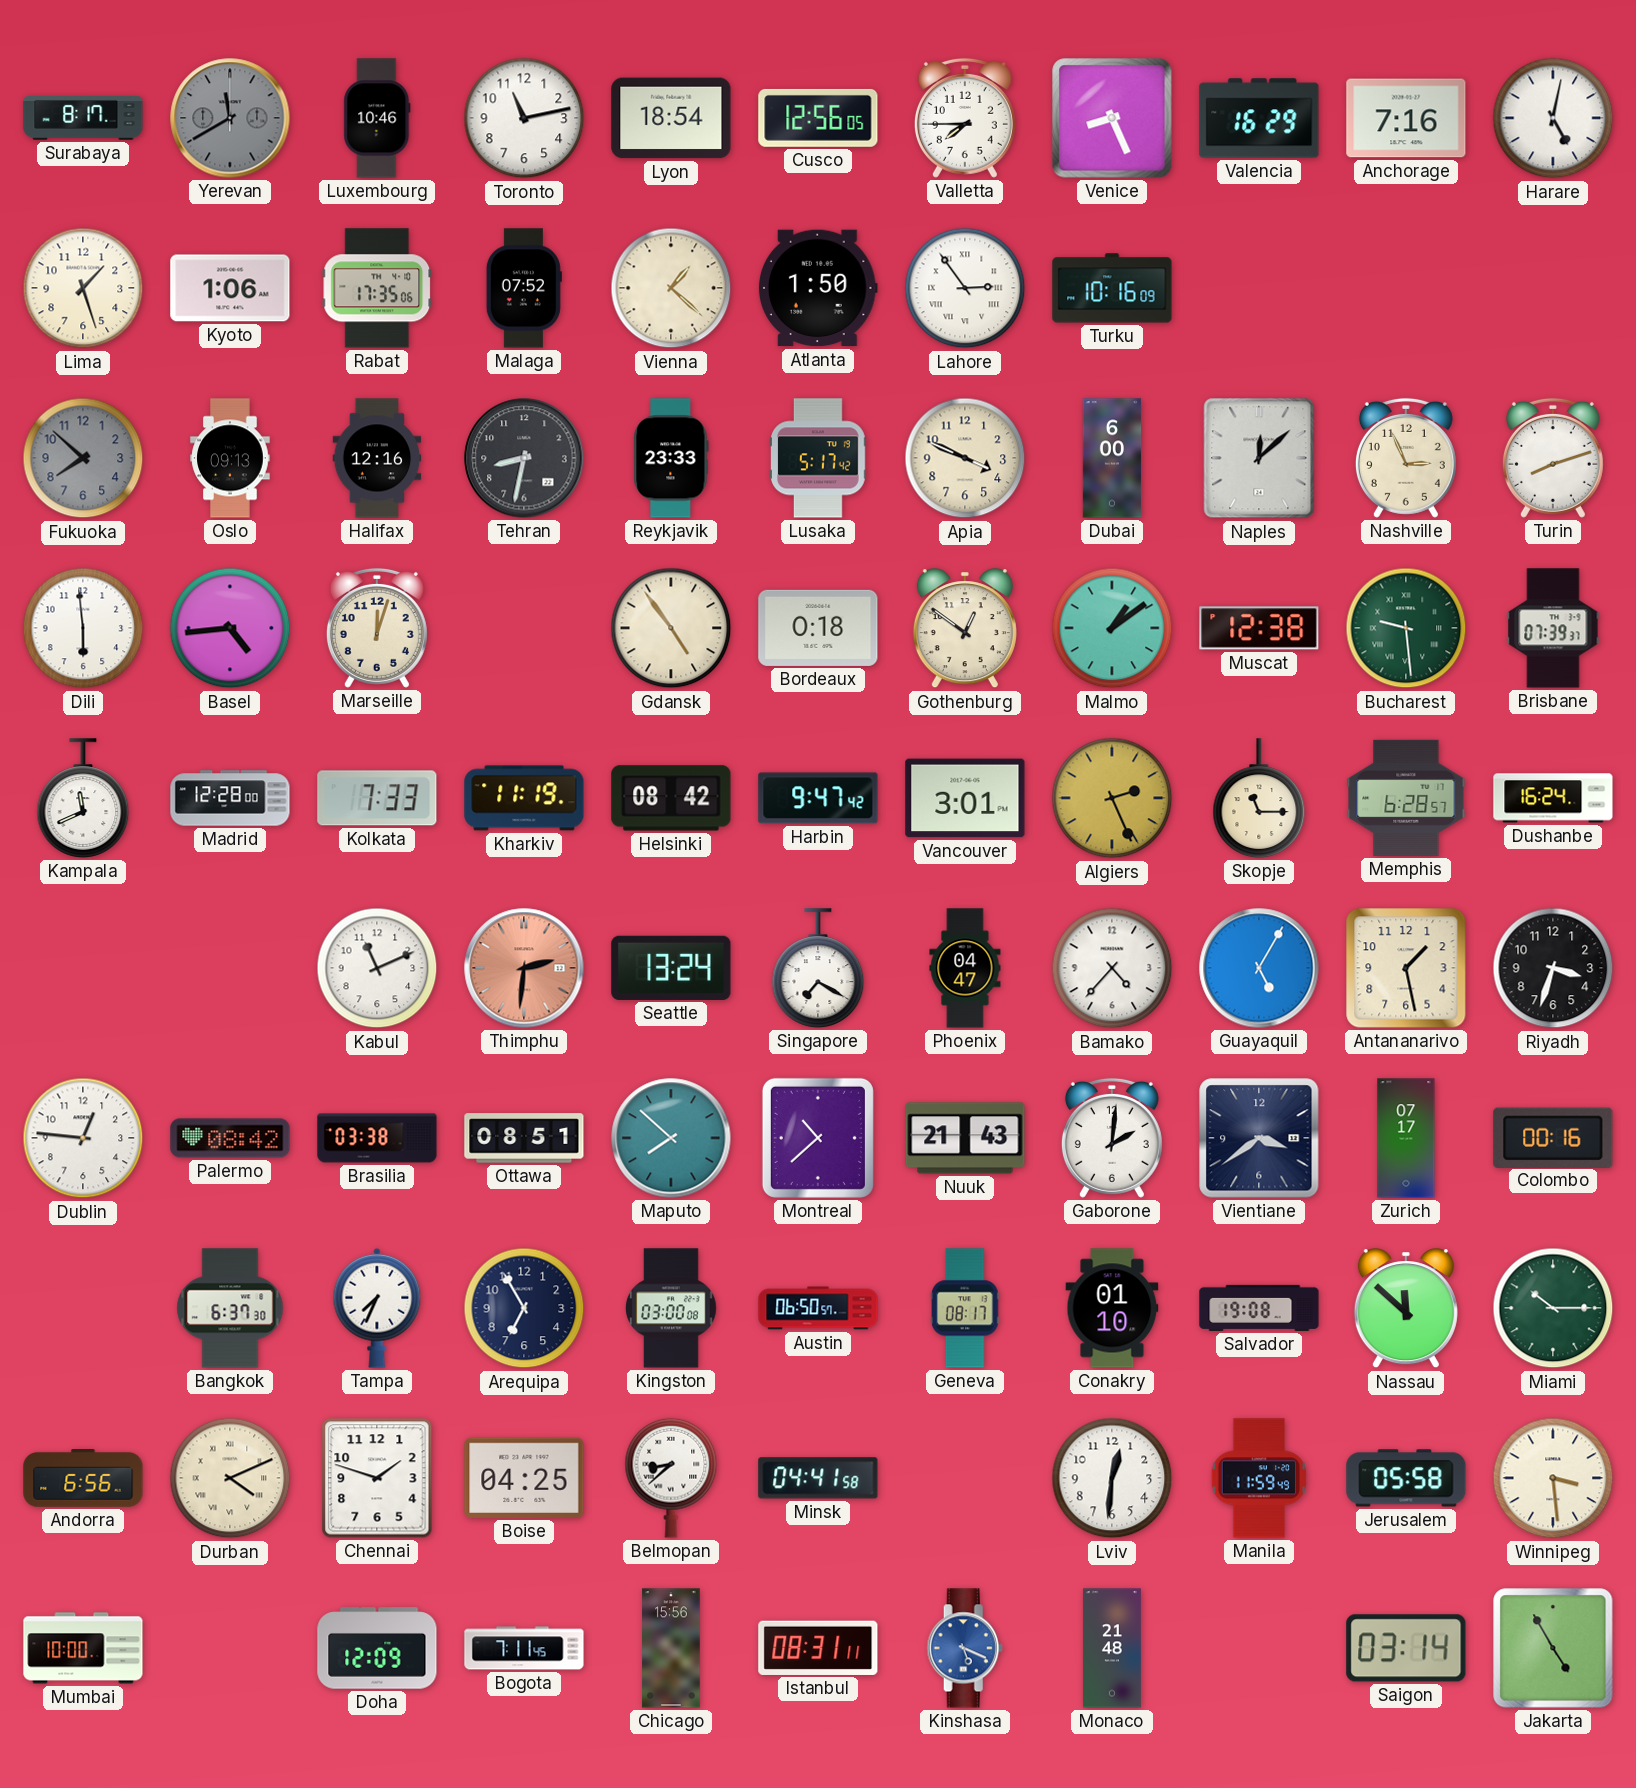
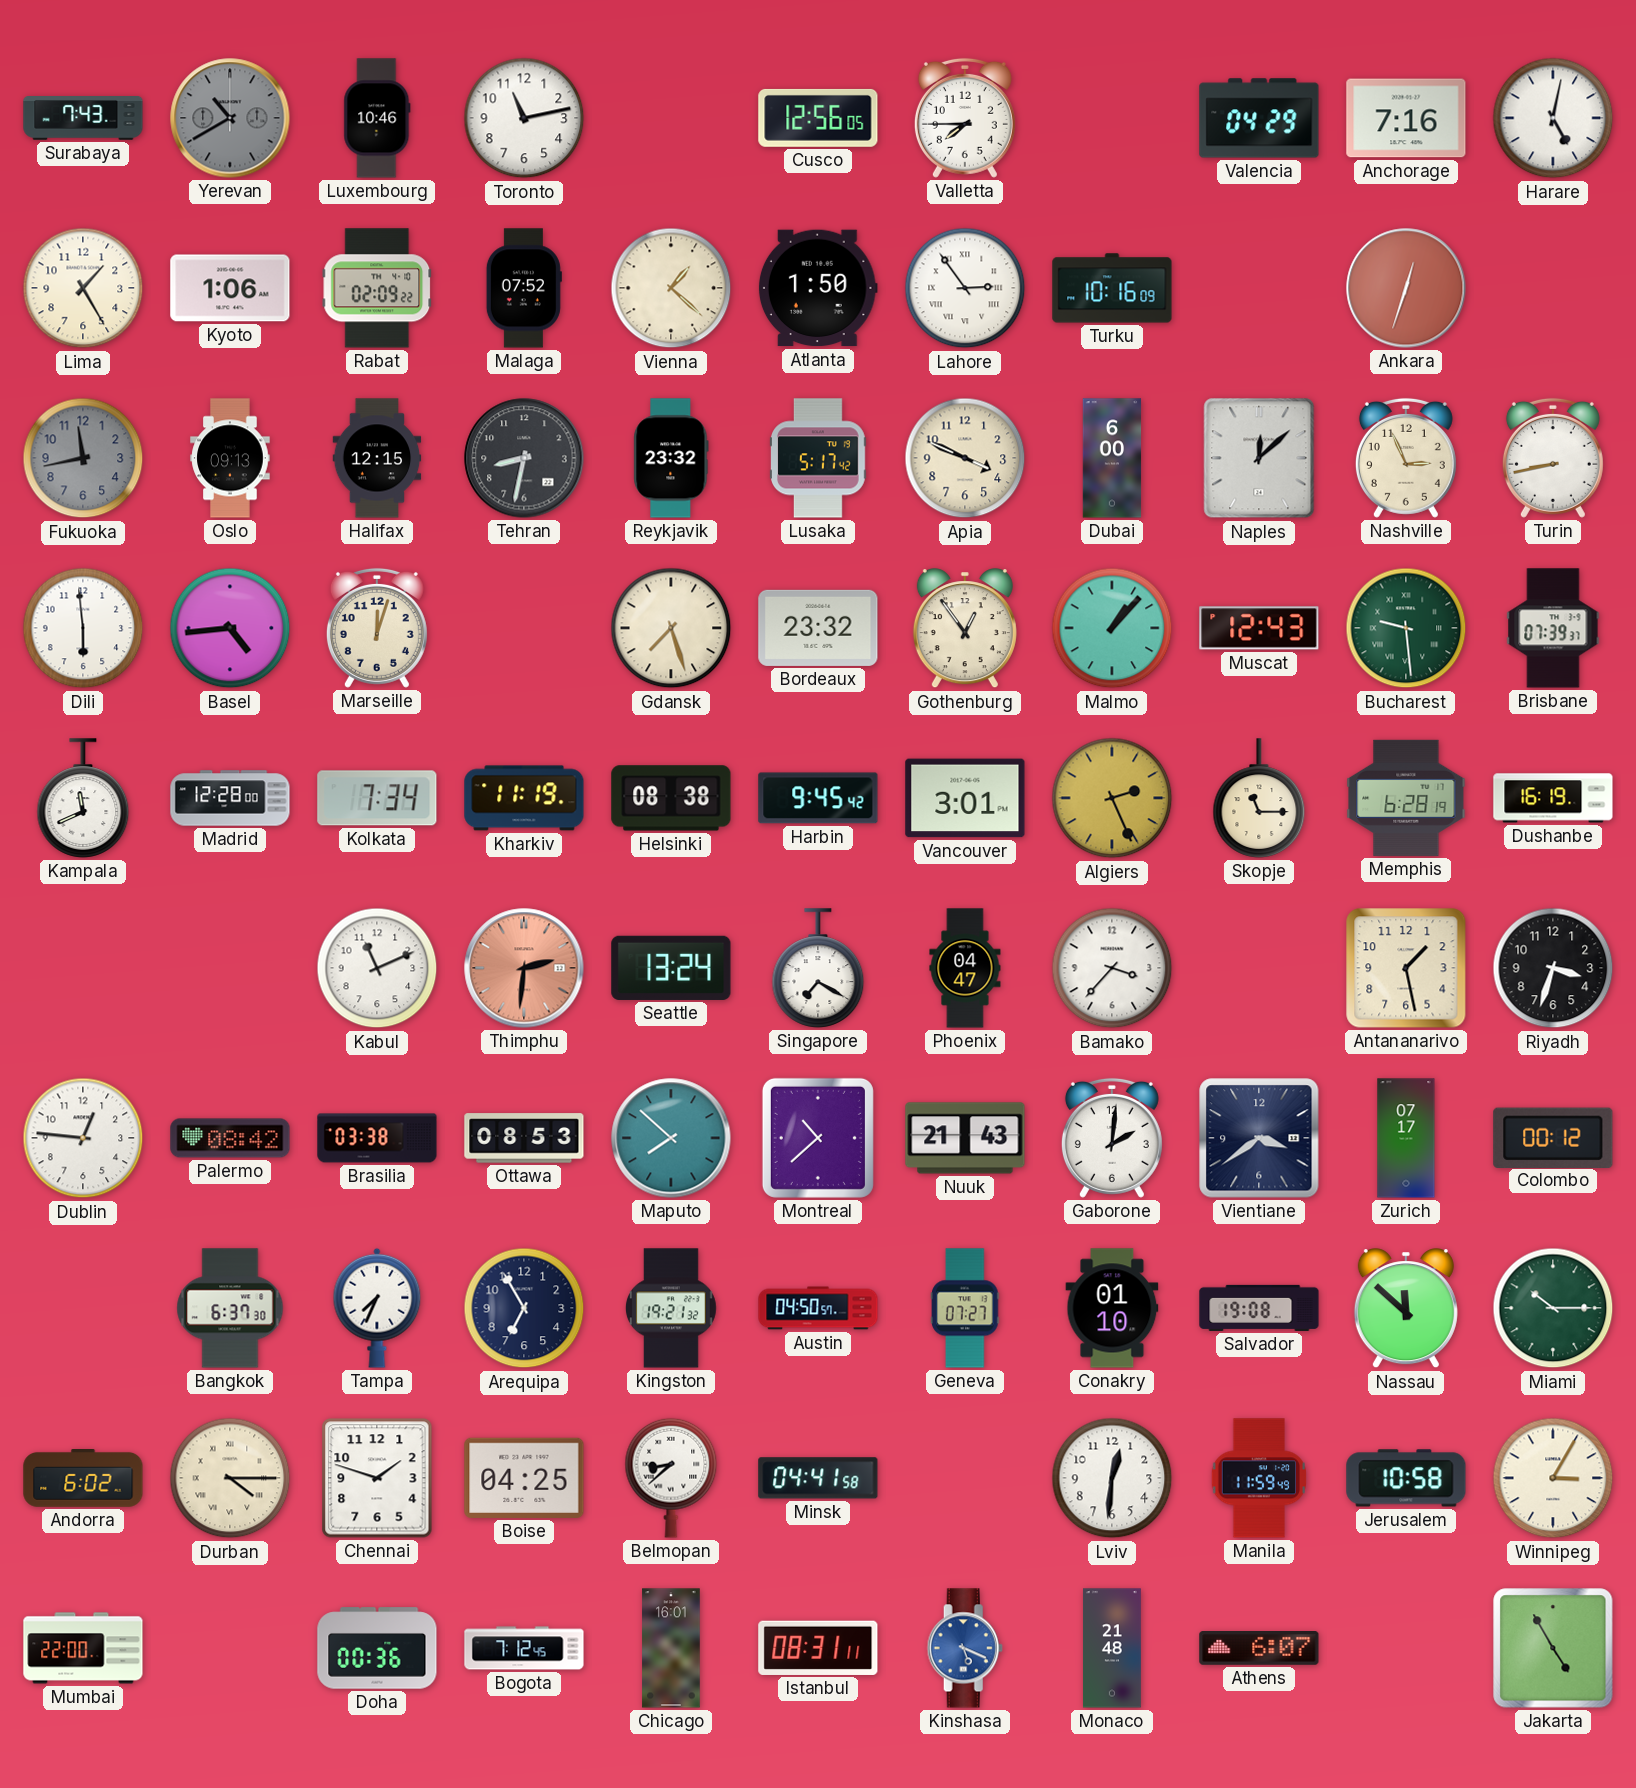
Surabaya: 8:17 -> 7:43
Yerevan: 11:40 -> 10:40
Lyon: 18:54 -> none
Venice: 8:26 -> none
Valencia: 16:29 -> 04:29
Lima: 1:27 -> 1:25
Rabat: 17:35 -> 02:09
Ankara: none -> 12:33
Fukuoka: 7:52 -> 11:43
Halifax: 12:16 -> 12:15
Reykjavik: 23:33 -> 23:32
Turin: 8:12 -> 8:43
Gdansk: 4:54 -> 7:27
Bordeaux: 0:18 -> 23:32
Gothenburg: 12:51 -> 12:54
Malmo: 1:09 -> 1:07
Muscat: 12:38 -> 12:43
Kolkata: 7:33 -> 7:34
Helsinki: 08:42 -> 08:38
Harbin: 9:47 -> 9:45
Memphis: 6:28:57 -> 6:28:19
Dushanbe: 16:24 -> 16:19
Bamako: 4:37 -> 3:37
Guayaquil: 5:05 -> none
Ottawa: 08:51 -> 08:53
Colombo: 00:16 -> 00:12
Kingston: 03:00 -> 19:21
Austin: 06:50 -> 04:50
Geneva: 08:17 -> 07:27
Andorra: 6:56 -> 6:02
Durban: 4:11 -> 4:15
Jerusalem: 05:58 -> 10:58
Winnipeg: 3:29 -> 3:05
Mumbai: 10:00 -> 22:00
Doha: 12:09 -> 00:36
Bogota: 7:11 -> 7:12
Chicago: 15:56 -> 16:01
Athens: none -> 6:07
Saigon: 03:14 -> none
